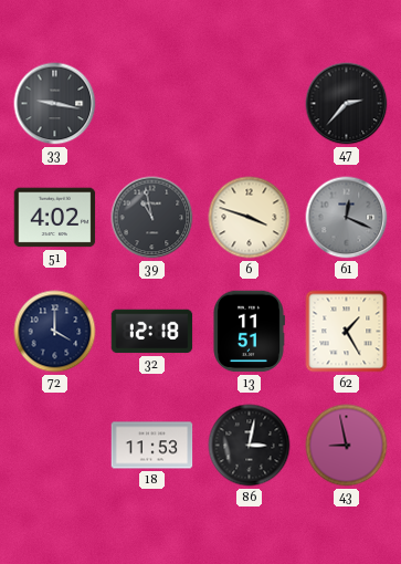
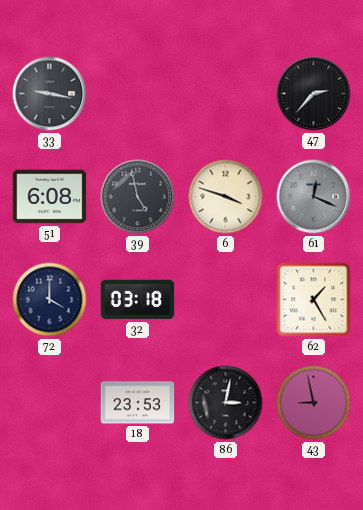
51: 4:02 -> 6:08
39: 10:58 -> 4:58
32: 12:18 -> 03:18
13: 11:51 -> none
18: 11:53 -> 23:53
